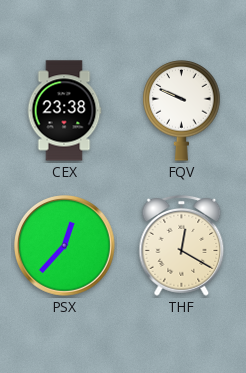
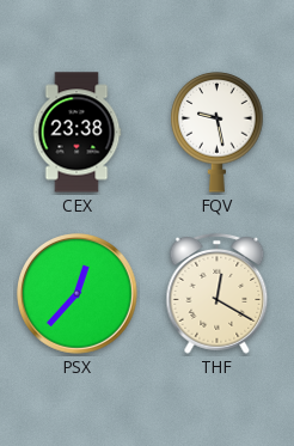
FQV: 9:49 -> 9:28
